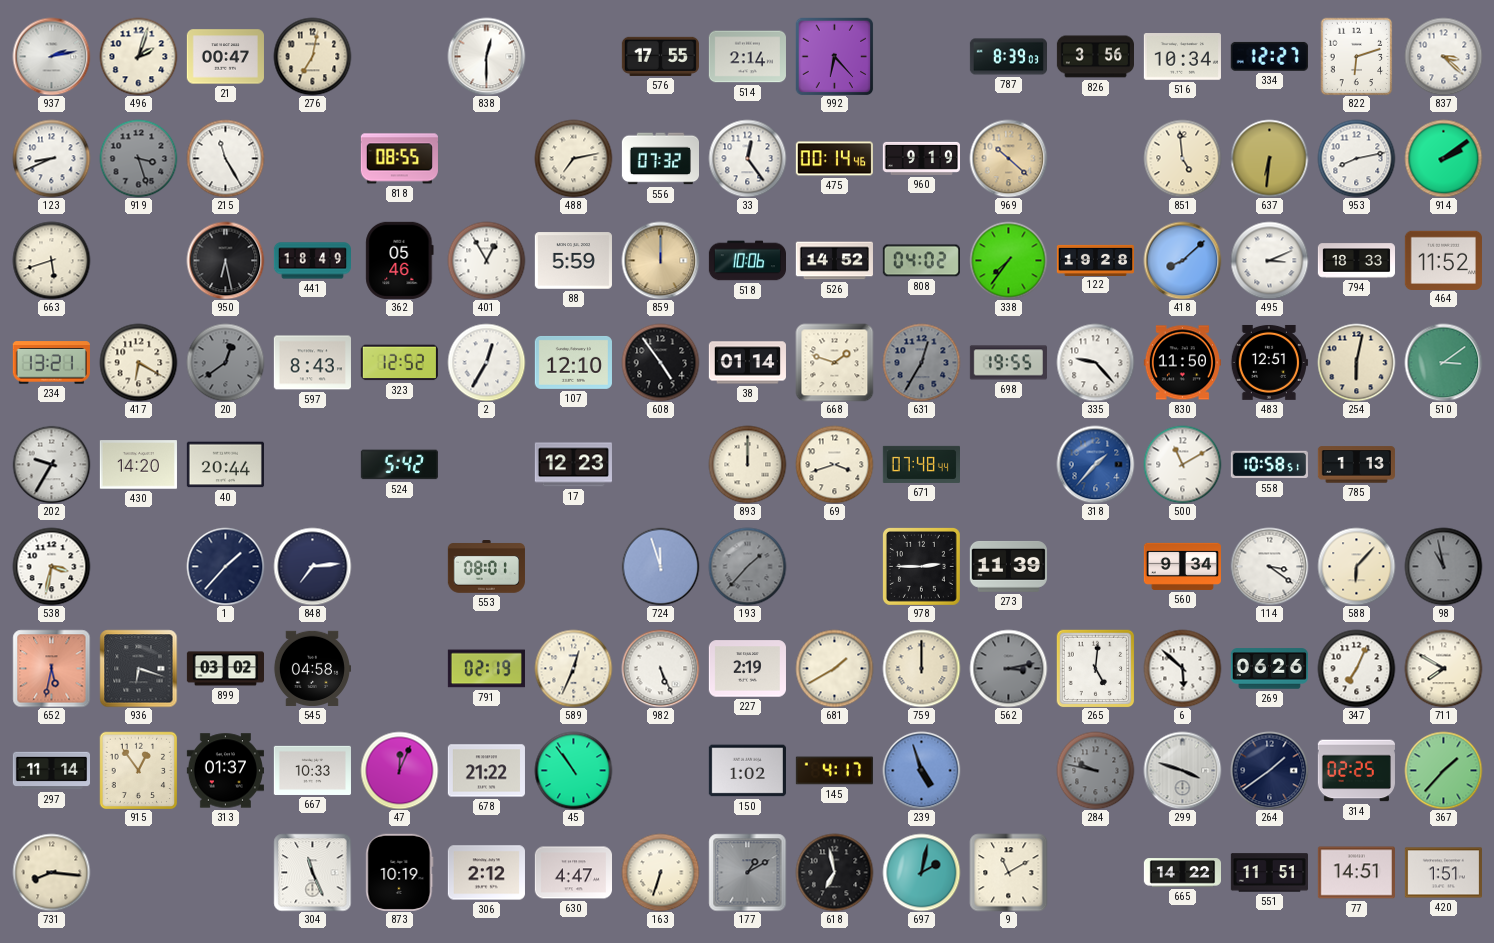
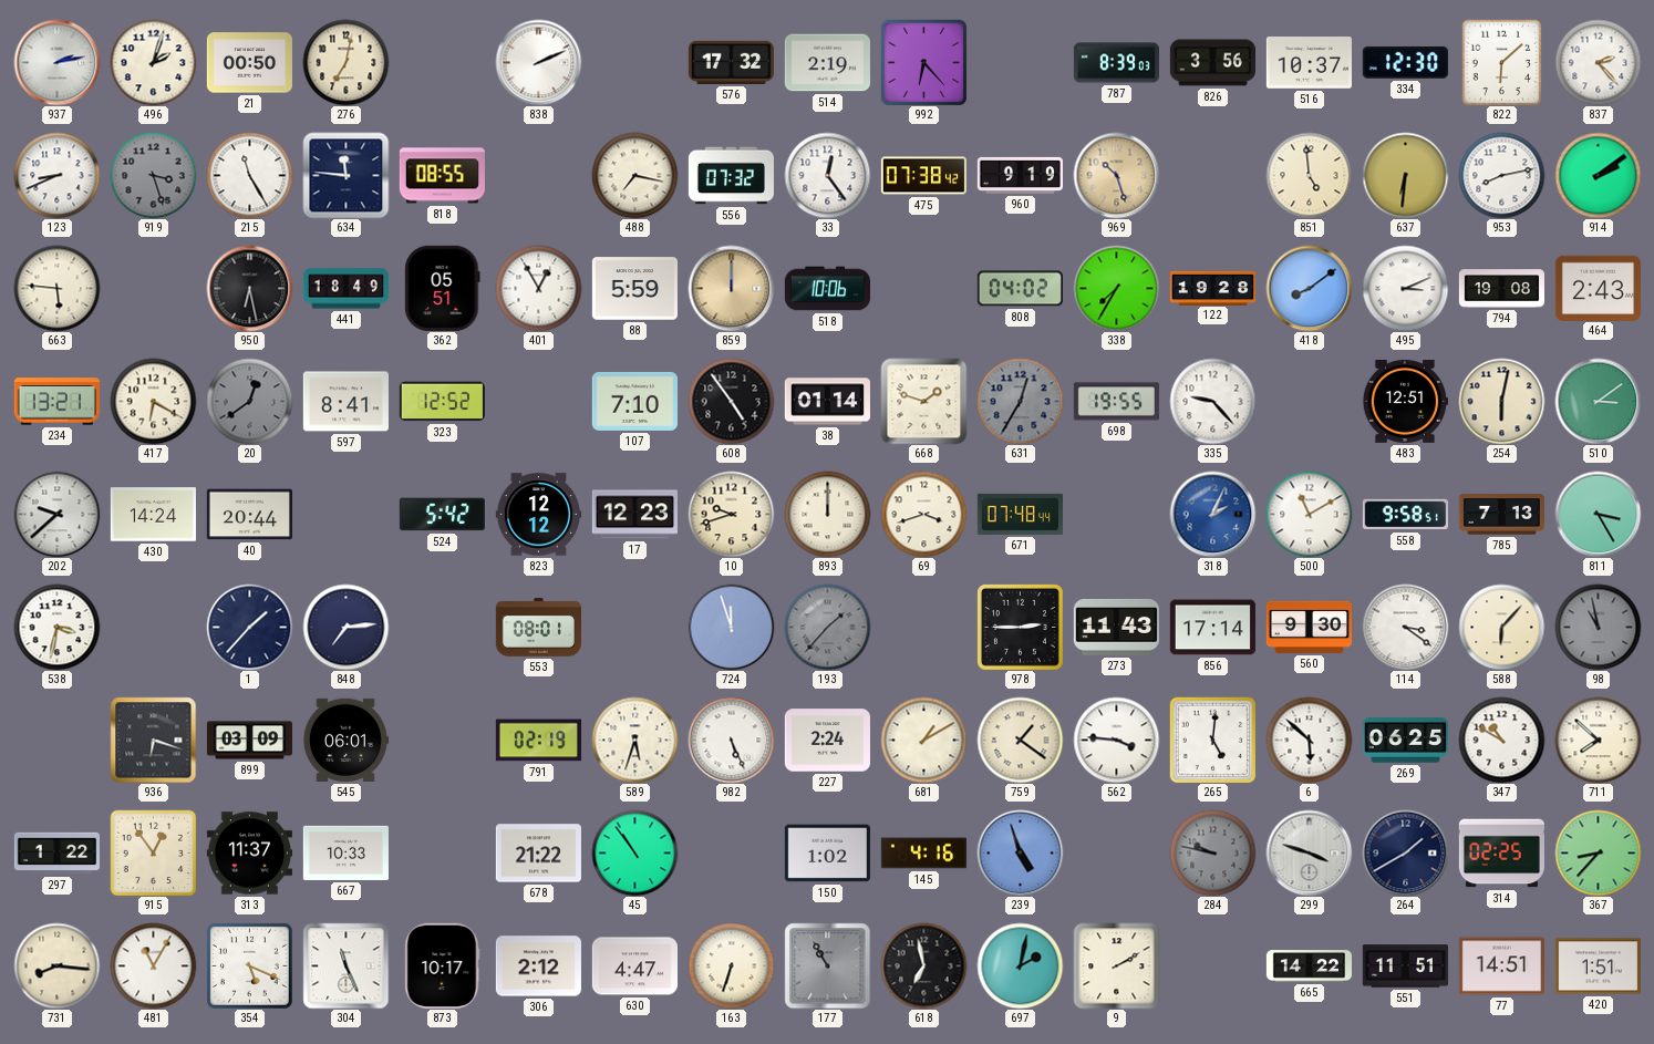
21: 00:47 -> 00:50
838: 12:30 -> 2:11
576: 17:55 -> 17:32
514: 2:14 -> 2:19
516: 10:34 -> 10:37
334: 12:27 -> 12:30
822: 6:12 -> 6:08
837: 3:22 -> 2:23
634: none -> 11:46
488: 7:13 -> 7:17
475: 00:14 -> 07:38
969: 10:22 -> 10:27
663: 5:42 -> 5:46
362: 05:46 -> 05:51
526: 14:52 -> none
338: 7:36 -> 7:35
418: 8:08 -> 8:09
794: 18:33 -> 19:08
464: 11:52 -> 2:43
597: 8:43 -> 8:41
2: 12:35 -> none
107: 12:10 -> 7:10
830: 11:50 -> none
202: 9:35 -> 9:38
430: 14:20 -> 14:24
823: none -> 12:12
10: none -> 9:42
318: 1:37 -> 2:04
558: 10:58 -> 9:58
785: 1:13 -> 7:13
811: none -> 3:25
273: 11:39 -> 11:43
856: none -> 17:14
560: 9:34 -> 9:30
652: 5:32 -> none
899: 03:02 -> 03:09
545: 04:58 -> 06:01
589: 12:34 -> 5:33
227: 2:19 -> 2:24
681: 1:40 -> 1:10
759: 12:00 -> 1:21
562: 3:13 -> 3:46
562 dial: grey -> white
269: 06:26 -> 06:25
347: 7:04 -> 10:50
711: 7:50 -> 7:52
297: 11:14 -> 1:22
313: 01:37 -> 11:37
47: 12:04 -> none
145: 4:17 -> 4:16
264: 1:39 -> 1:40
367: 1:37 -> 8:37
481: none -> 11:05
354: none -> 5:19
873: 10:19 -> 10:17
177: 1:10 -> 10:55
9: 11:10 -> 2:10
